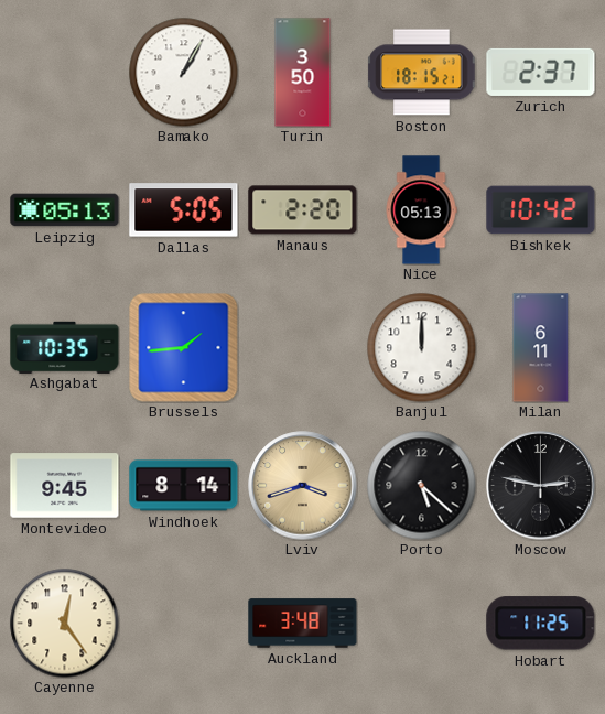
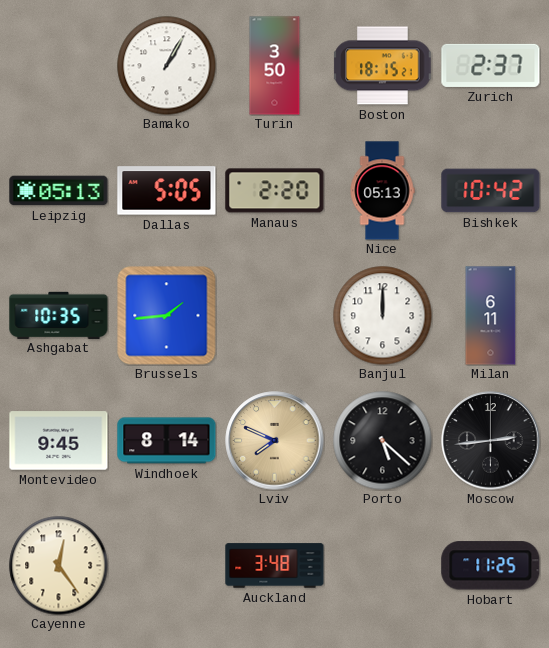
Lviv: 3:42 -> 7:49
Moscow: 2:47 -> 2:44
